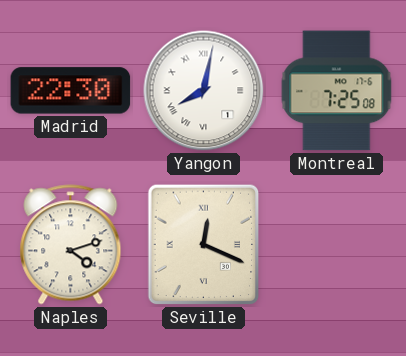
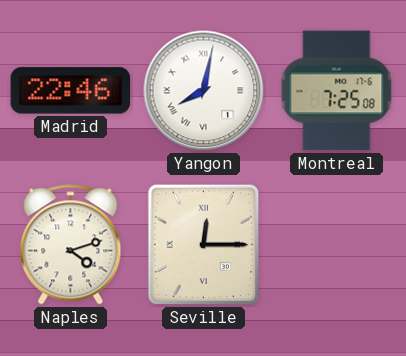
Madrid: 22:30 -> 22:46
Seville: 12:19 -> 12:15
